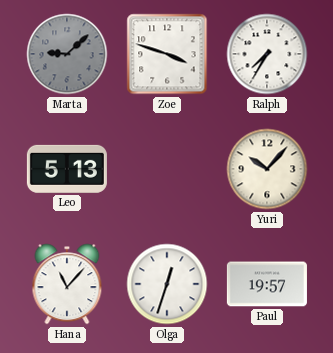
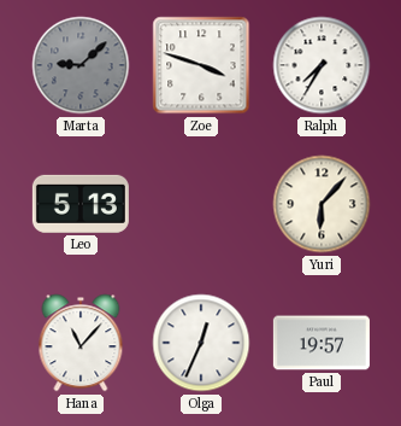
Yuri: 10:07 -> 6:07
Olga: 12:33 -> 12:34
